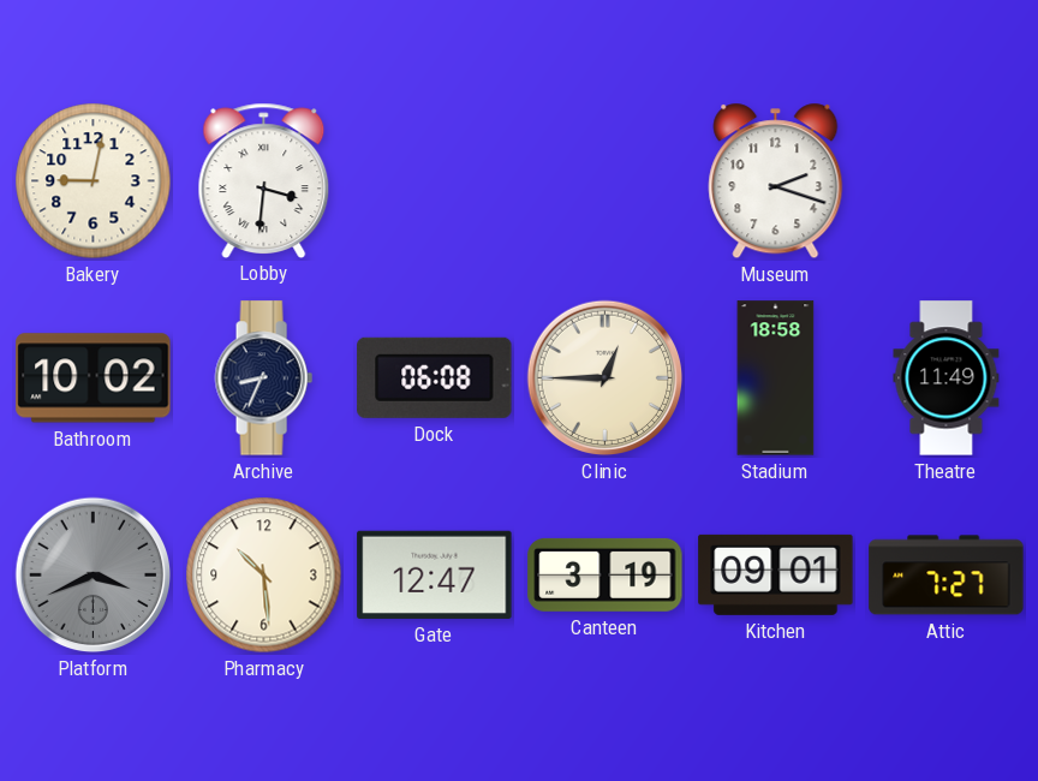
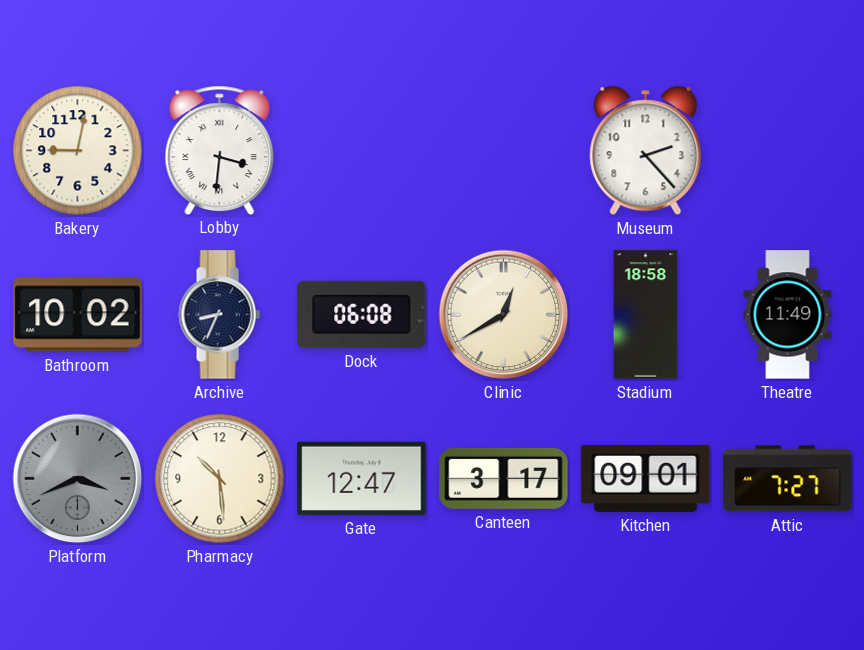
Museum: 2:18 -> 2:23
Clinic: 12:45 -> 12:40
Canteen: 3:19 -> 3:17
